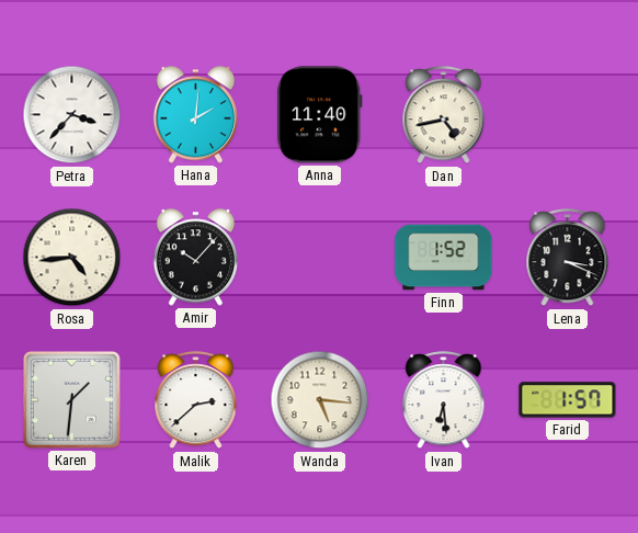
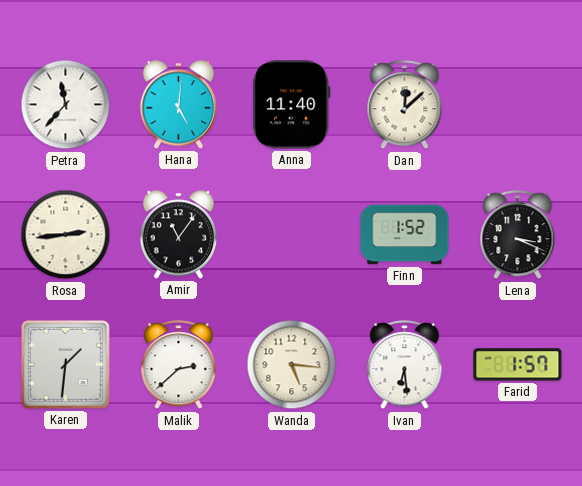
Petra: 3:37 -> 11:37
Hana: 2:01 -> 5:01
Dan: 4:43 -> 12:08
Rosa: 4:44 -> 2:44
Amir: 10:07 -> 11:06
